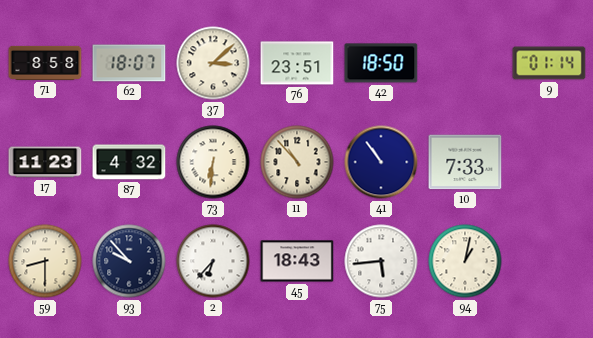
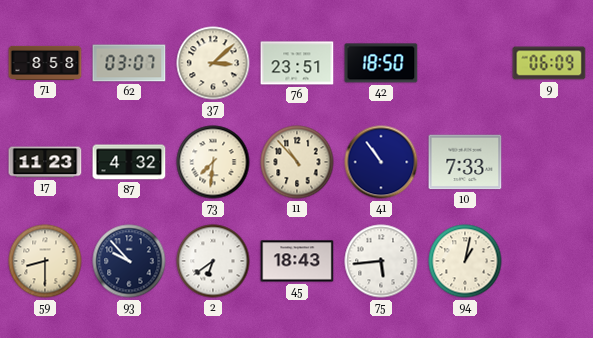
62: 18:07 -> 03:07
9: 01:14 -> 06:09
73: 6:31 -> 7:31
2: 6:37 -> 6:39
